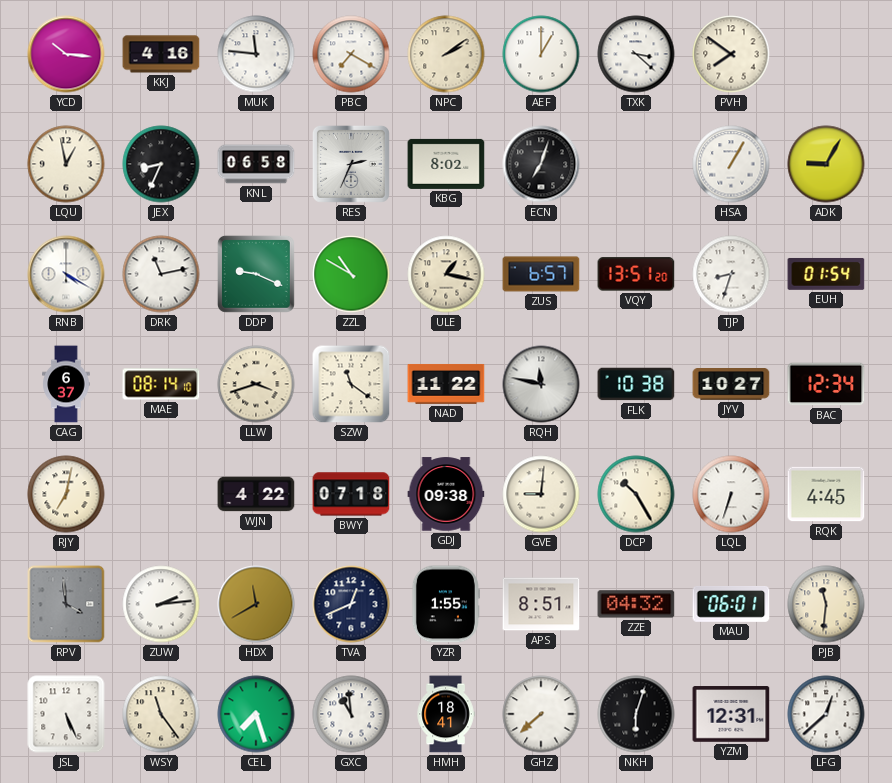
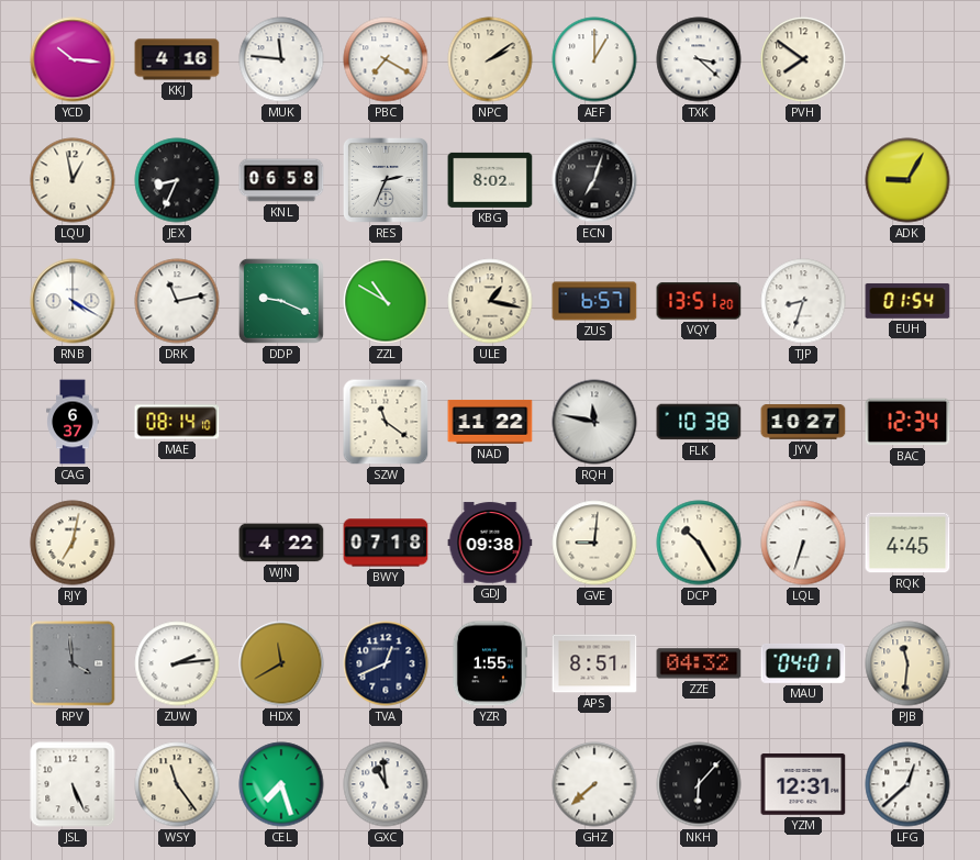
HSA: 1:05 -> none
LLW: 3:42 -> none
MAU: 06:01 -> 04:01
HMH: 18:41 -> none
NKH: 6:03 -> 6:07
